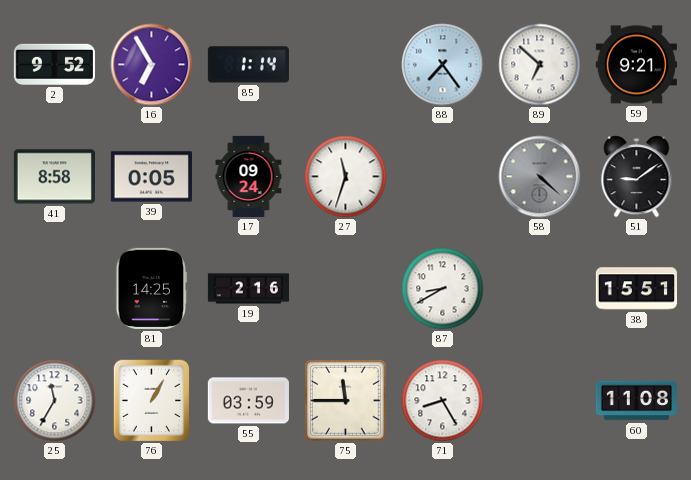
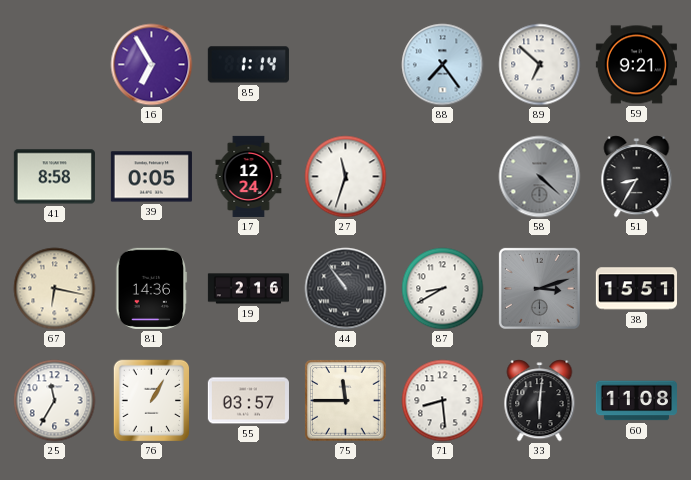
2: 9:52 -> none
17: 09:24 -> 12:24
51: 9:09 -> 8:35
67: none -> 6:17
81: 14:25 -> 14:36
44: none -> 10:54
7: none -> 3:12
55: 03:59 -> 03:57
71: 8:25 -> 8:29
33: none -> 6:01
